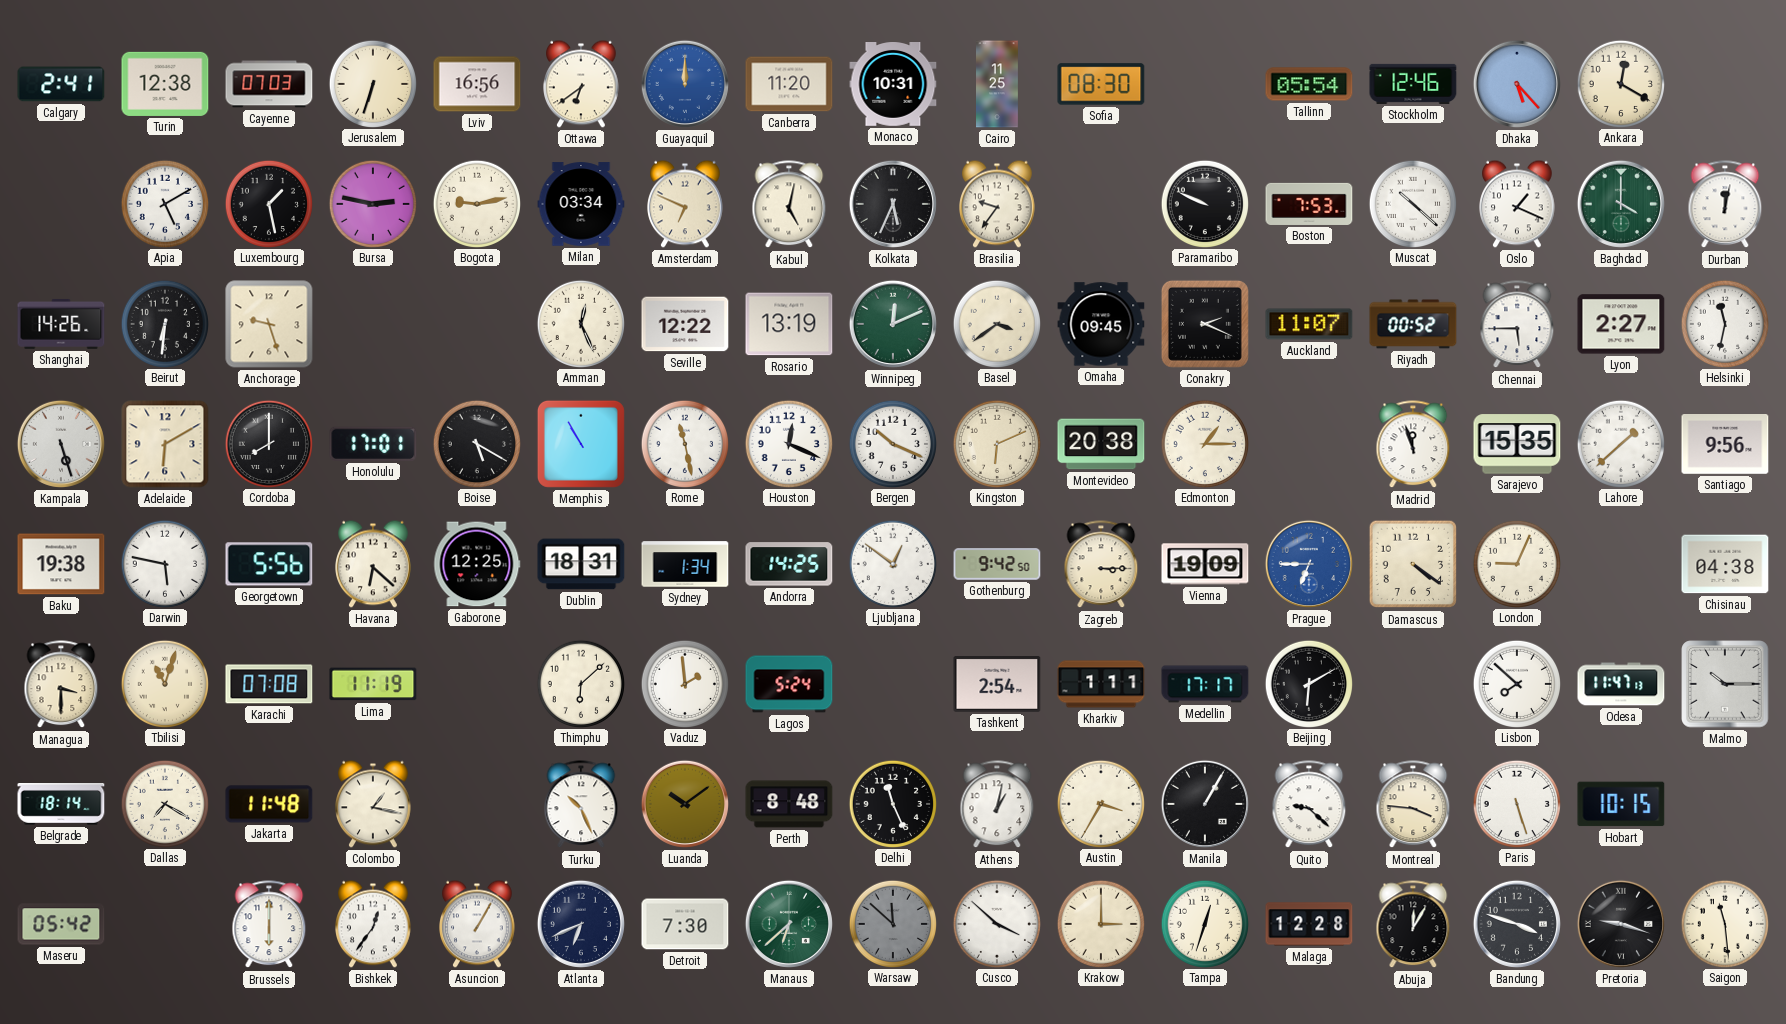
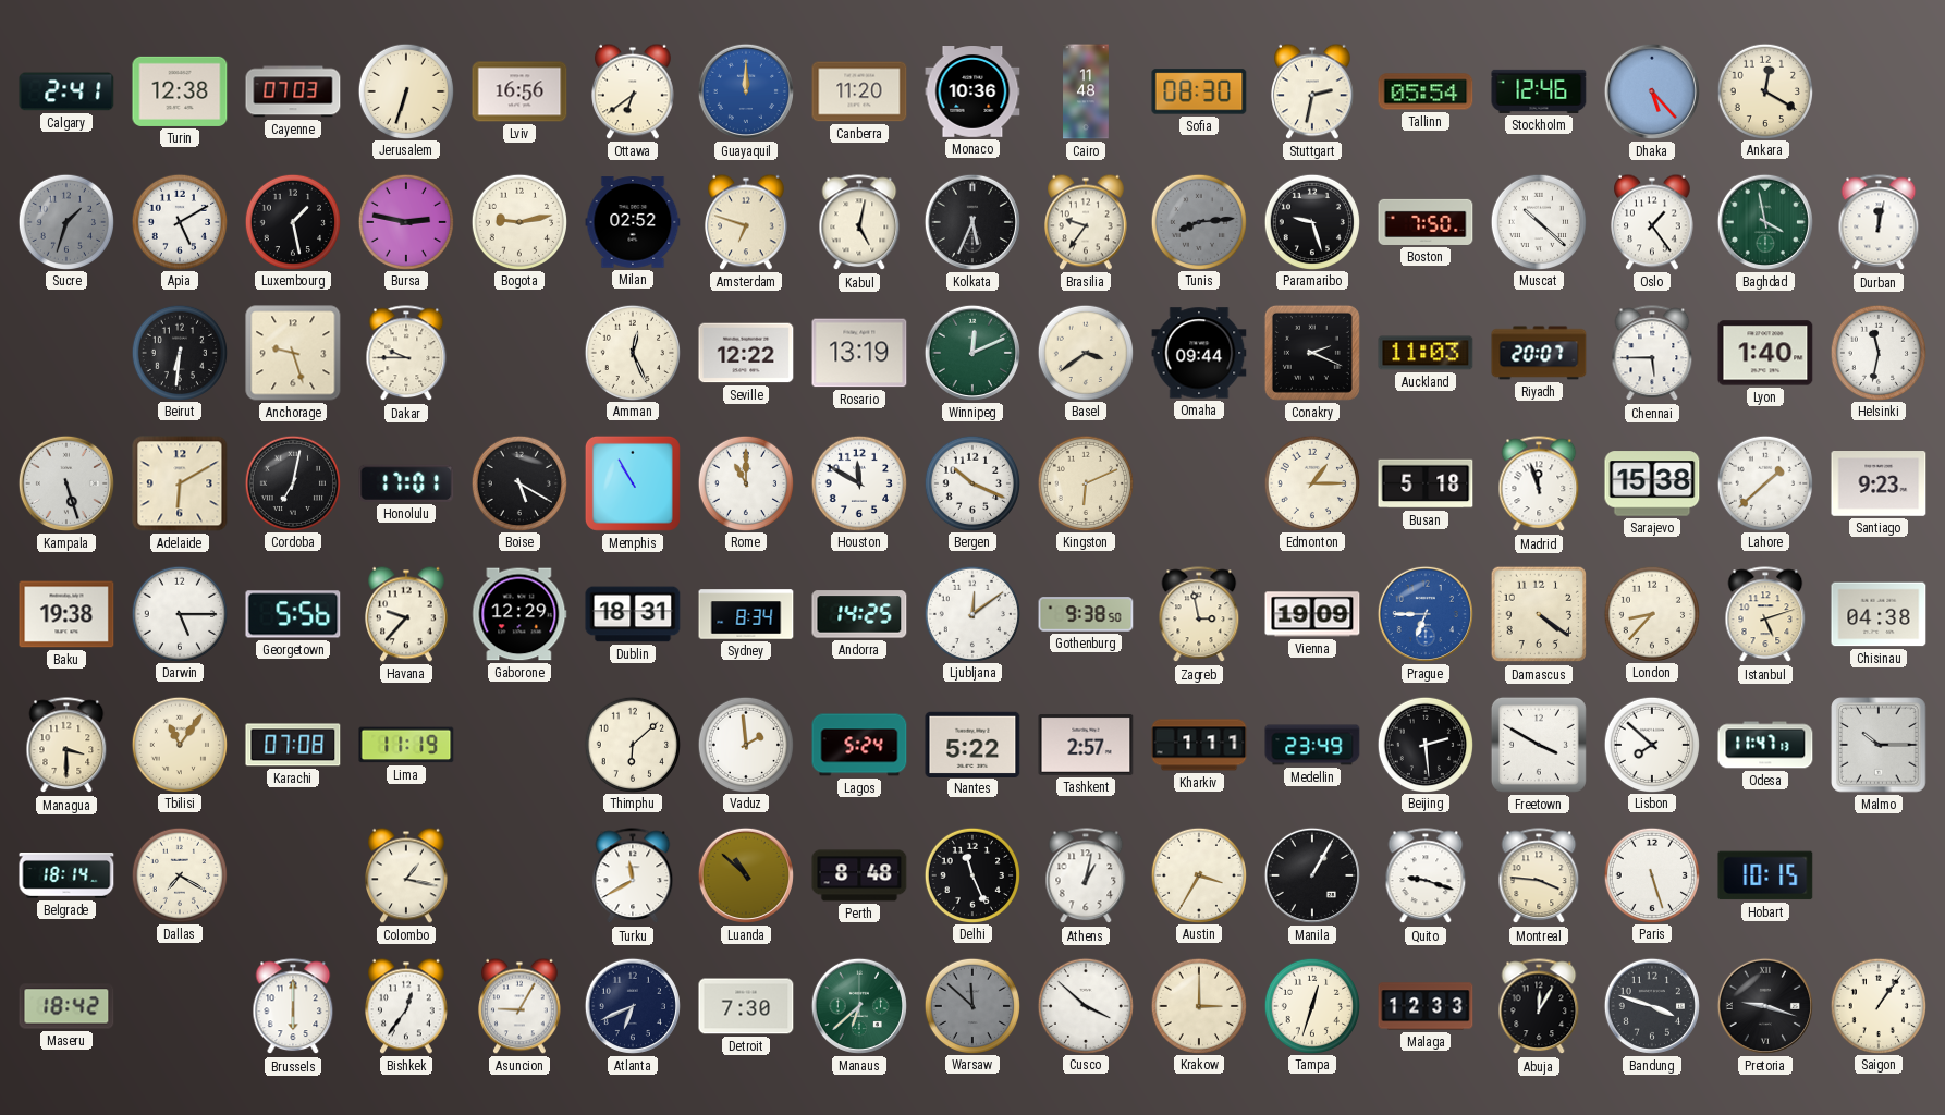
Monaco: 10:31 -> 10:36
Cairo: 11:25 -> 11:48
Stuttgart: none -> 2:32
Sucre: none -> 1:33
Milan: 03:34 -> 02:52
Amsterdam: 6:49 -> 6:48
Tunis: none -> 8:14
Paramaribo: 9:49 -> 9:27
Boston: 7:53 -> 7:50
Oslo: 1:19 -> 1:24
Baghdad: 4:00 -> 3:58
Shanghai: 14:26 -> none
Dakar: none -> 9:45
Omaha: 09:45 -> 09:44
Auckland: 11:07 -> 11:03
Riyadh: 00:52 -> 20:07
Lyon: 2:27 -> 1:40
Cordoba: 8:00 -> 7:02
Rome: 11:28 -> 11:00
Houston: 12:19 -> 11:50
Montevideo: 20:38 -> none
Busan: none -> 5:18
Sarajevo: 15:35 -> 15:38
Santiago: 9:56 -> 9:23
Darwin: 5:47 -> 5:15
Havana: 6:22 -> 9:37
Gaborone: 12:25 -> 12:29
Sydney: 1:34 -> 8:34
Ljubljana: 12:51 -> 12:09
Gothenburg: 9:42 -> 9:38
Zagreb: 3:15 -> 2:58
London: 9:04 -> 8:37
Istanbul: none -> 5:12
Tbilisi: 11:03 -> 11:06
Nantes: none -> 5:22
Tashkent: 2:54 -> 2:57
Medellin: 17:17 -> 23:49
Beijing: 6:10 -> 2:29
Freetown: none -> 3:50
Jakarta: 11:48 -> none
Turku: 10:26 -> 11:40
Luanda: 10:09 -> 10:52
Quito: 9:22 -> 9:18
Maseru: 05:42 -> 18:42
Asuncion: 1:05 -> 9:05
Malaga: 12:28 -> 12:33
Saigon: 11:29 -> 1:06
